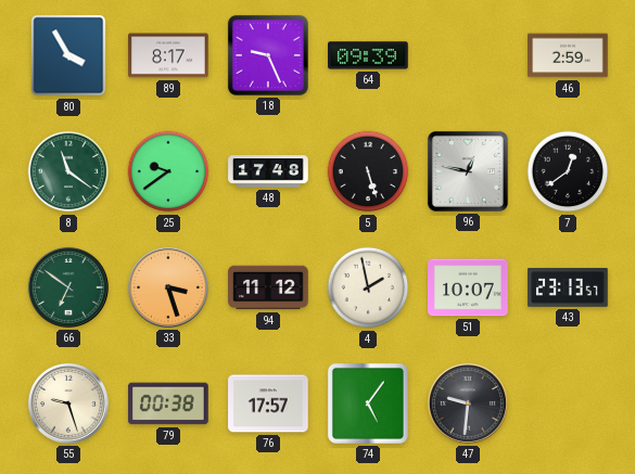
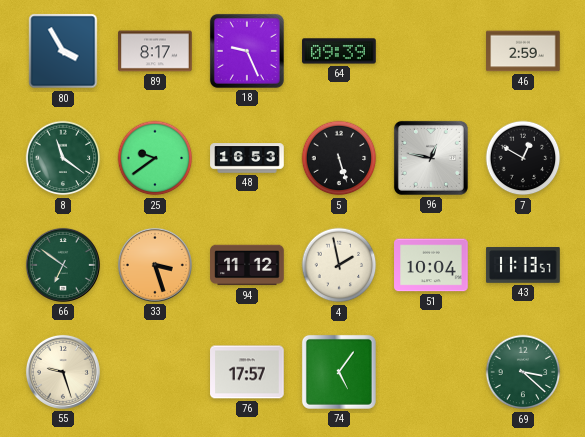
48: 17:48 -> 16:53
7: 12:39 -> 12:50
51: 10:07 -> 10:04
43: 23:13 -> 11:13
79: 00:38 -> none
47: 9:31 -> none
69: none -> 3:22
